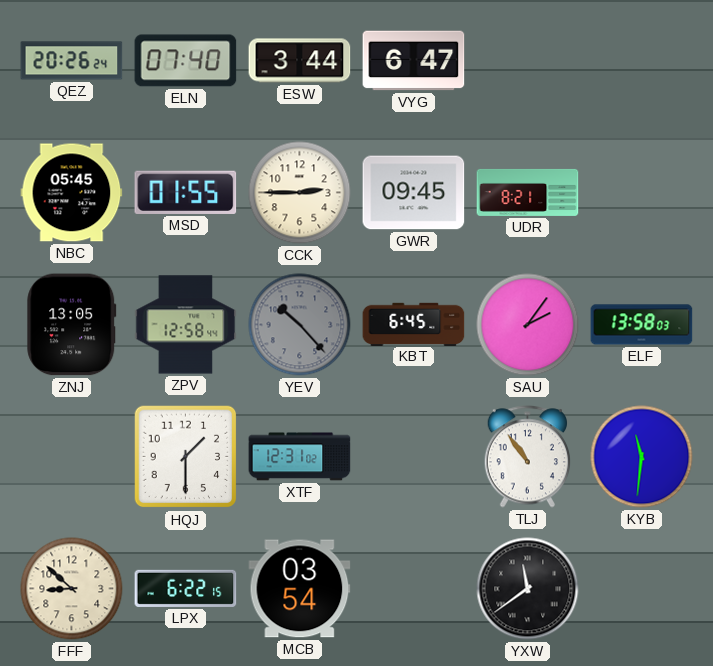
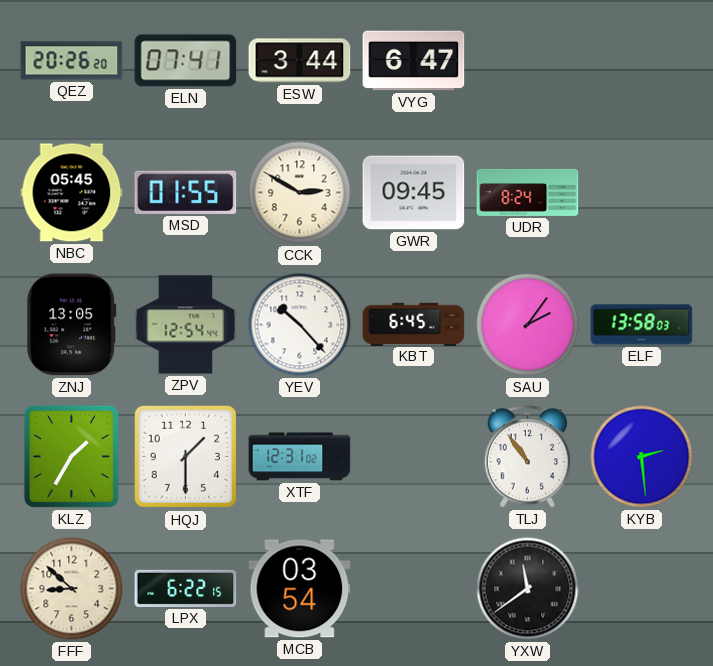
QEZ: 20:26:24 -> 20:26:20
ELN: 07:40 -> 07:41
CCK: 2:45 -> 2:50
UDR: 8:21 -> 8:24
ZPV: 12:58 -> 12:54
YEV dial: grey -> white
KLZ: none -> 1:35
KYB: 11:31 -> 2:29
